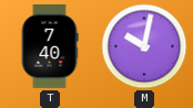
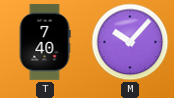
M: 10:02 -> 10:07
